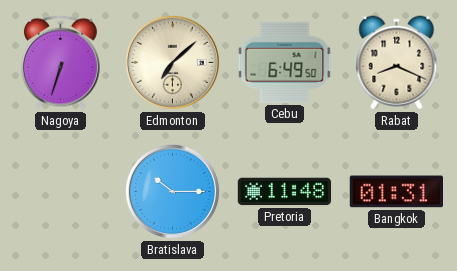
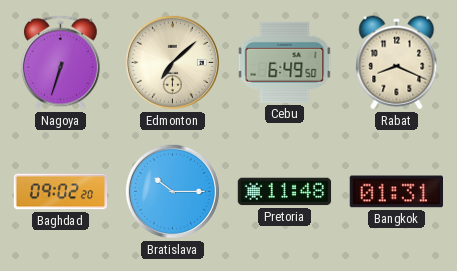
Baghdad: none -> 09:02
